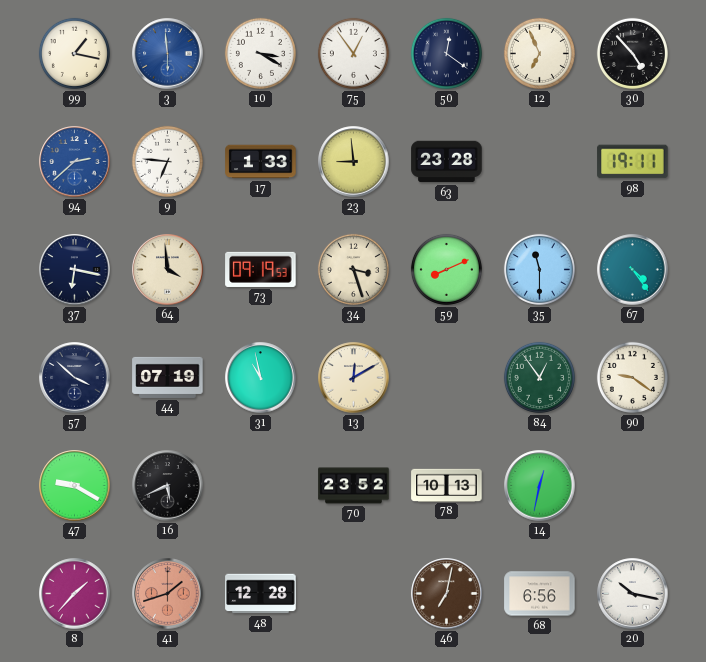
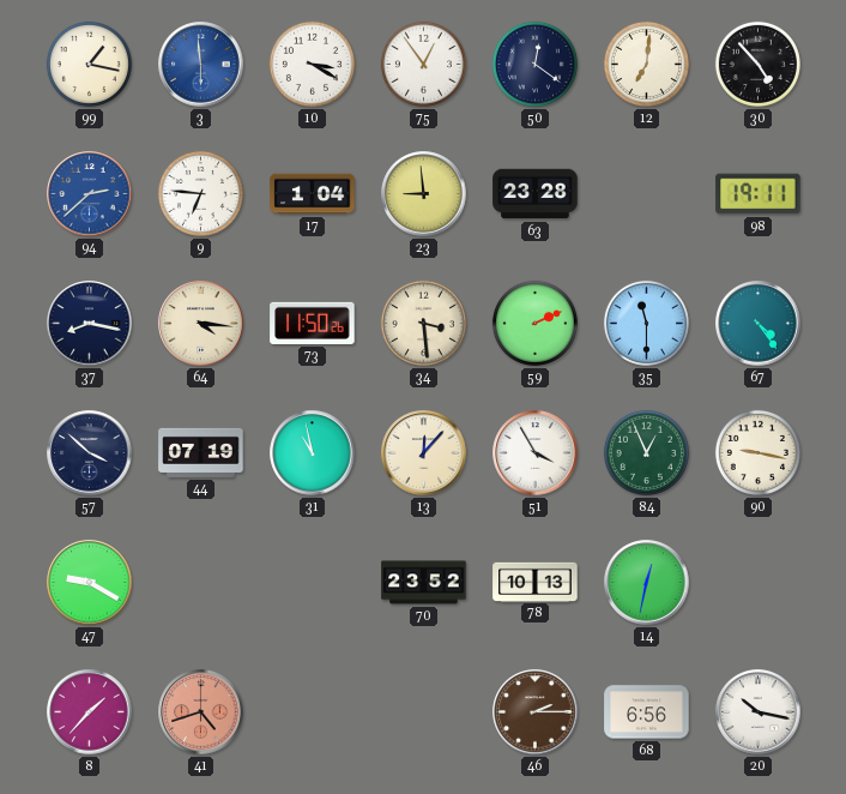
12: 6:56 -> 7:01
17: 1:33 -> 1:04
37: 6:17 -> 8:17
64: 3:59 -> 4:16
73: 09:19 -> 11:50
34: 3:27 -> 3:29
59: 8:11 -> 2:11
13: 12:10 -> 12:07
51: none -> 3:55
84: 12:54 -> 12:56
90: 9:21 -> 9:17
16: 5:41 -> none
41: 1:42 -> 4:42
48: 12:28 -> none
46: 7:02 -> 2:15
